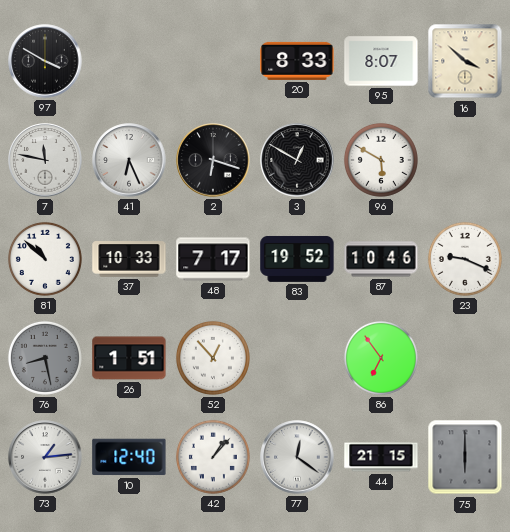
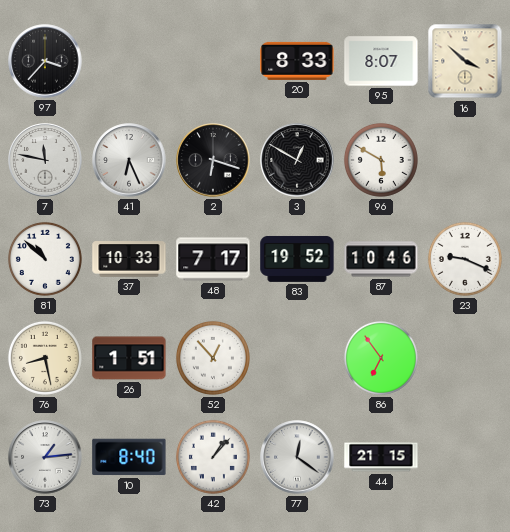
97: 3:50 -> 3:37
76 dial: grey -> cream
10: 12:40 -> 8:40
75: 6:00 -> none
